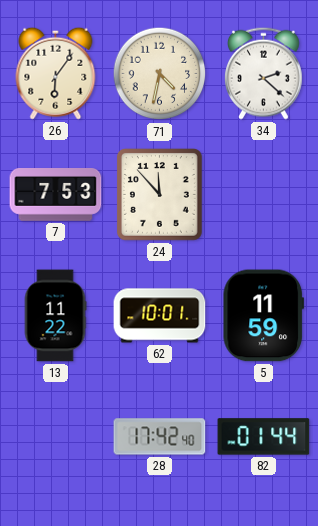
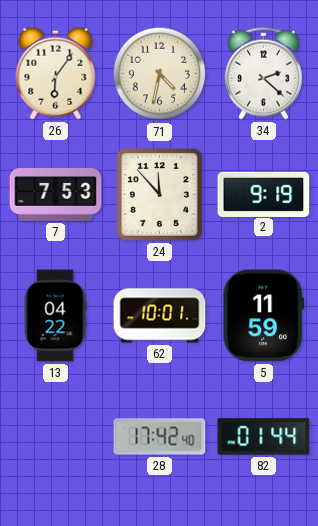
2: none -> 9:19
13: 11:22 -> 04:22
